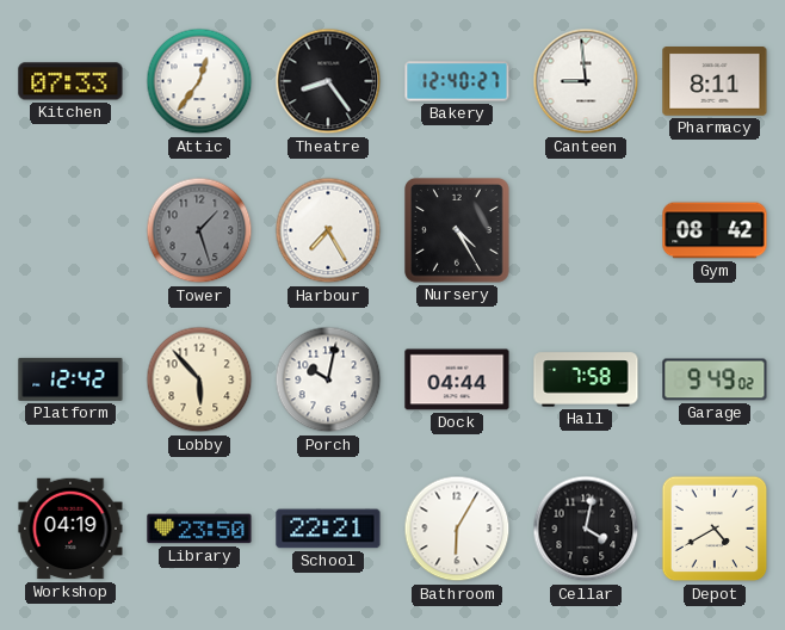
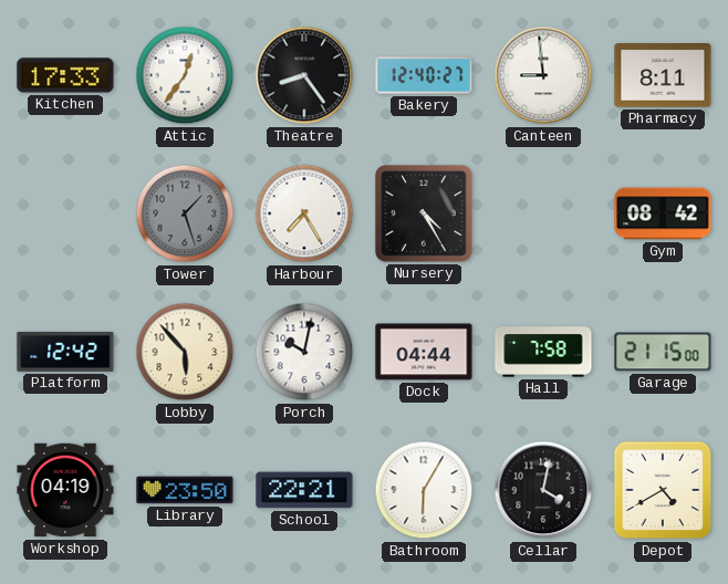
Kitchen: 07:33 -> 17:33
Garage: 9:49 -> 21:15
